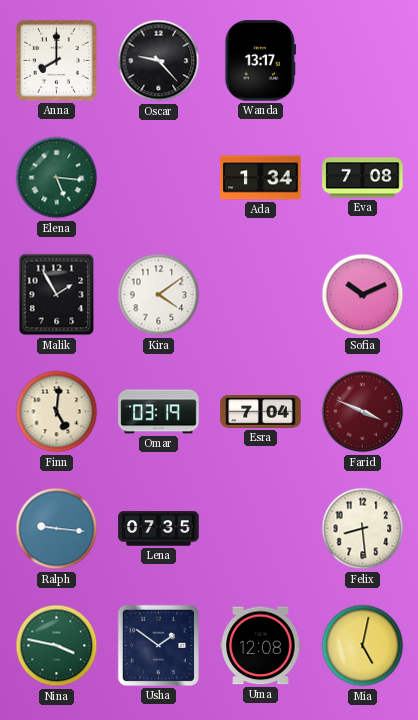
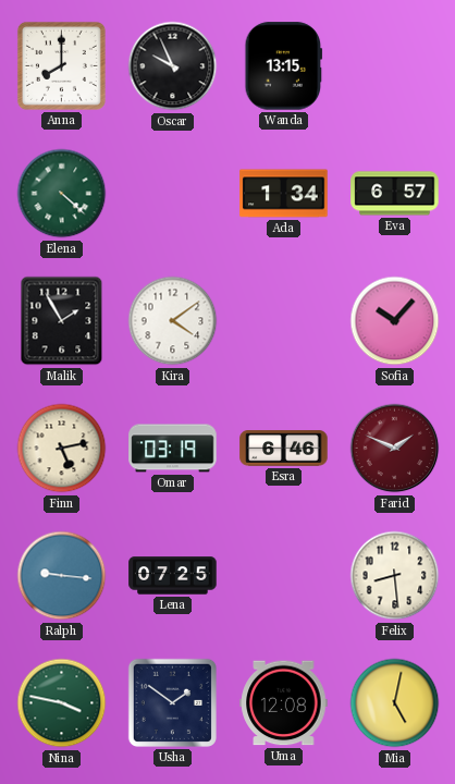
Oscar: 9:23 -> 9:56
Wanda: 13:17 -> 13:15
Elena: 5:16 -> 4:22
Eva: 7:08 -> 6:57
Sofia: 10:11 -> 10:07
Finn: 5:01 -> 5:13
Esra: 7:04 -> 6:46
Farid: 3:49 -> 1:49
Lena: 07:35 -> 07:25
